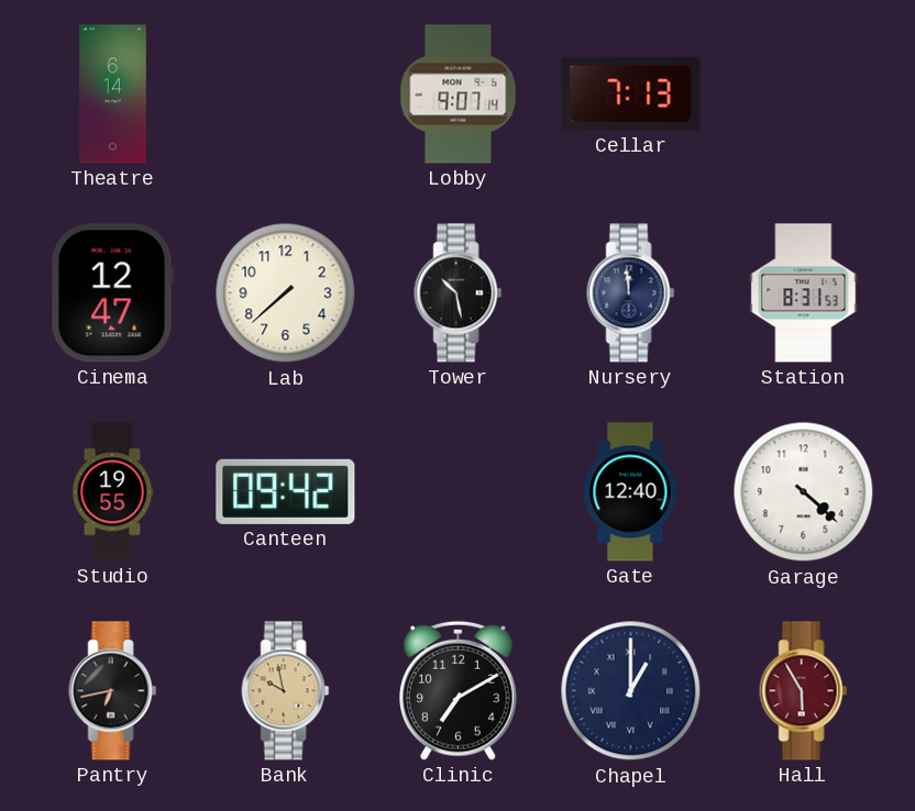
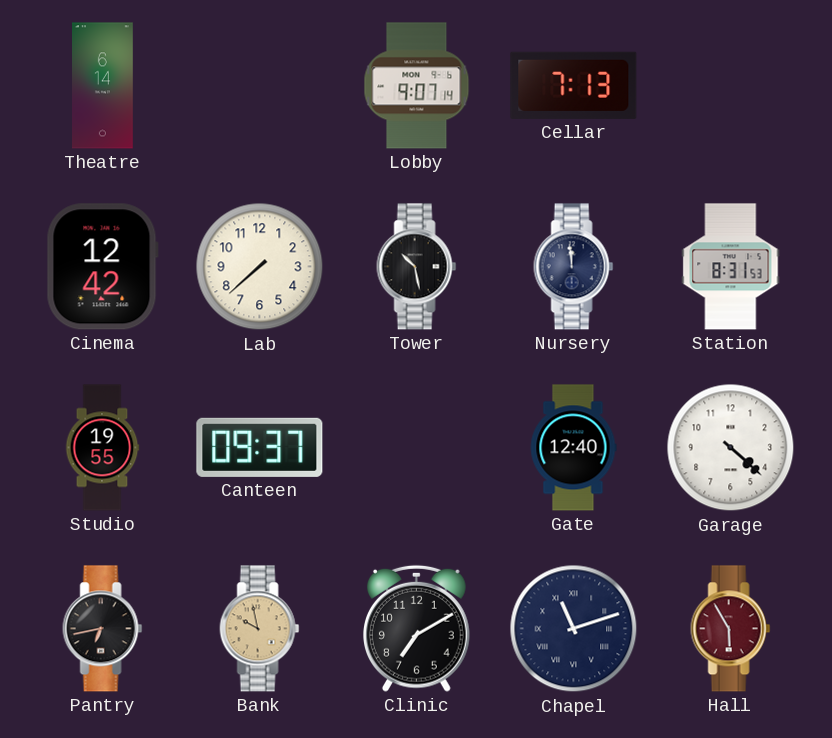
Cinema: 12:47 -> 12:42
Canteen: 09:42 -> 09:37
Chapel: 1:00 -> 11:12
